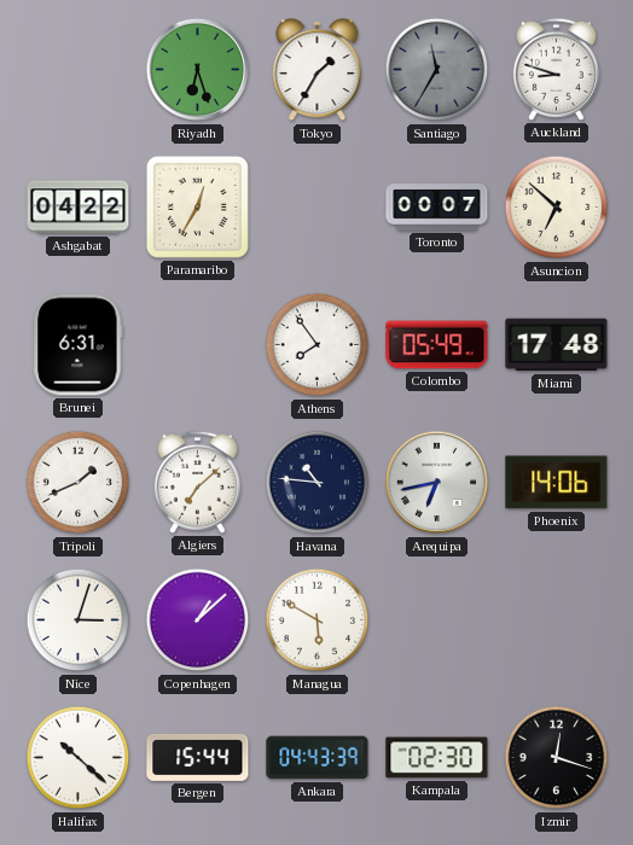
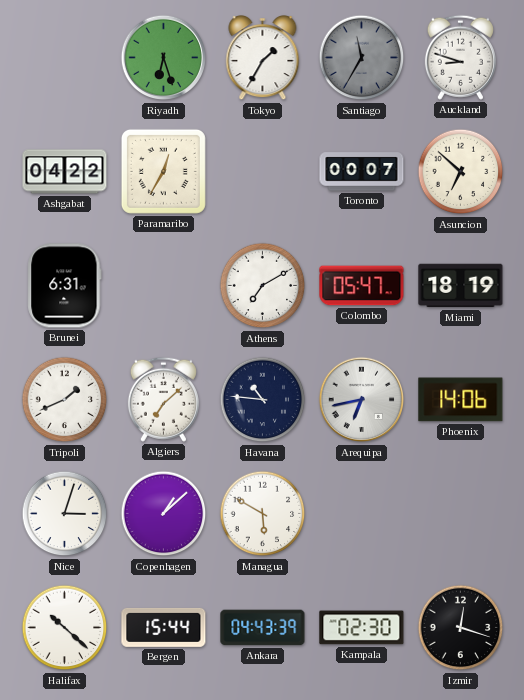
Athens: 7:54 -> 7:10
Colombo: 05:49 -> 05:47
Miami: 17:48 -> 18:19
